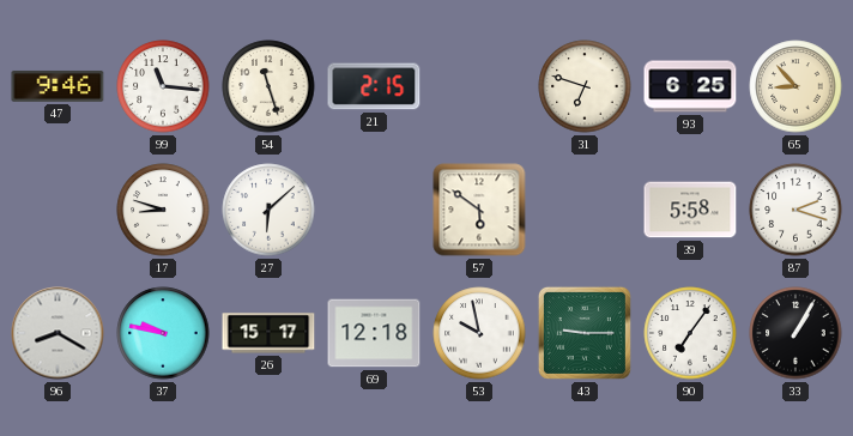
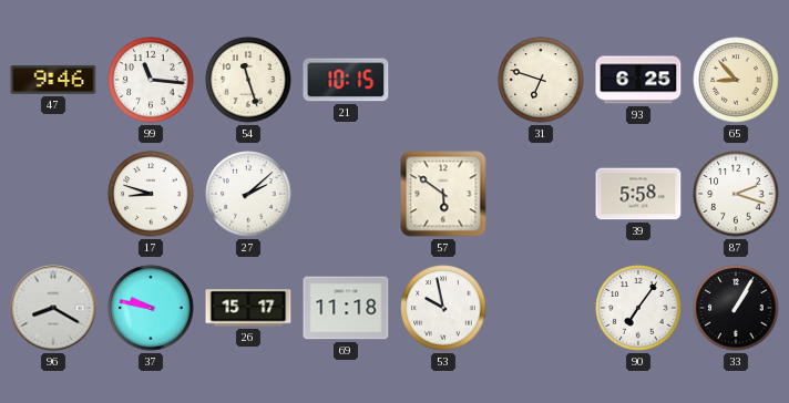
21: 2:15 -> 10:15
27: 6:08 -> 2:08
69: 12:18 -> 11:18
43: 9:15 -> none
